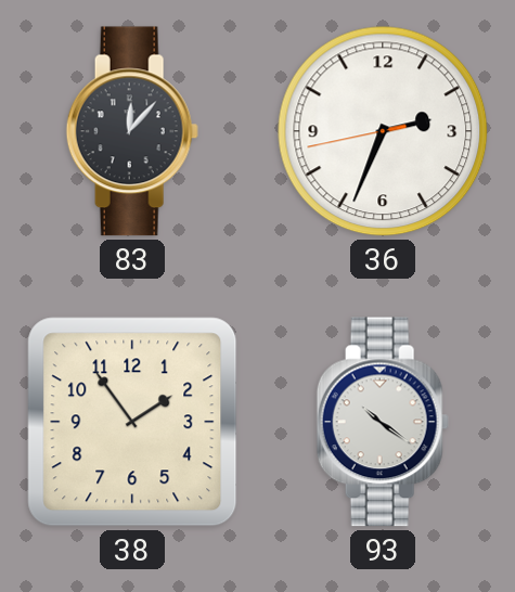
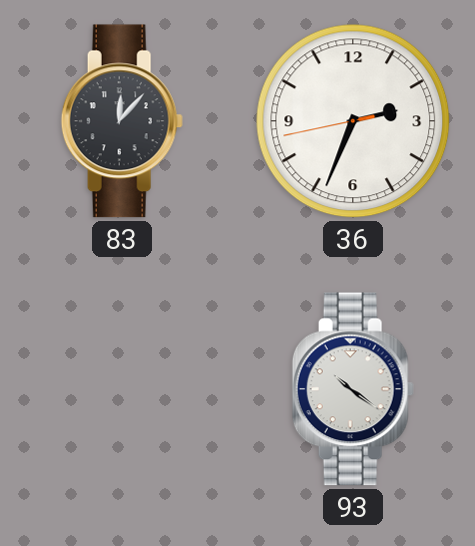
38: 1:54 -> none
